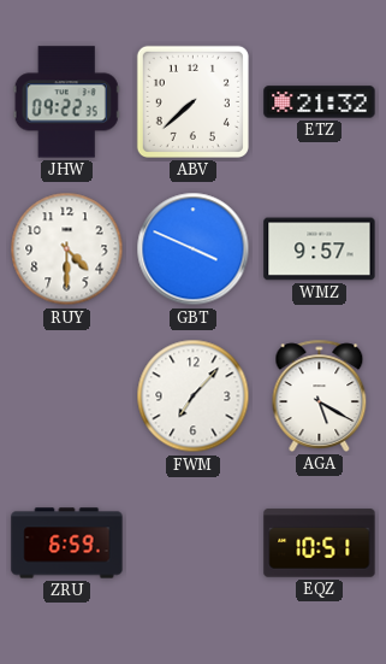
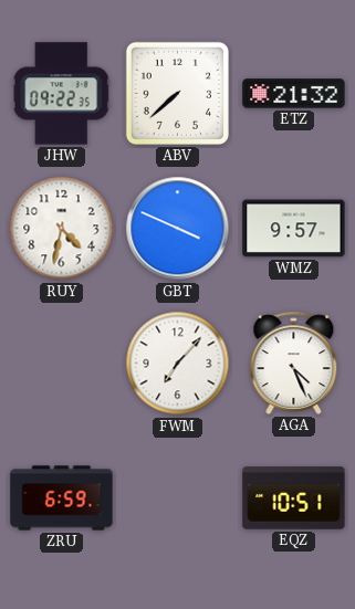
RUY: 4:30 -> 4:32
AGA: 5:20 -> 4:26
